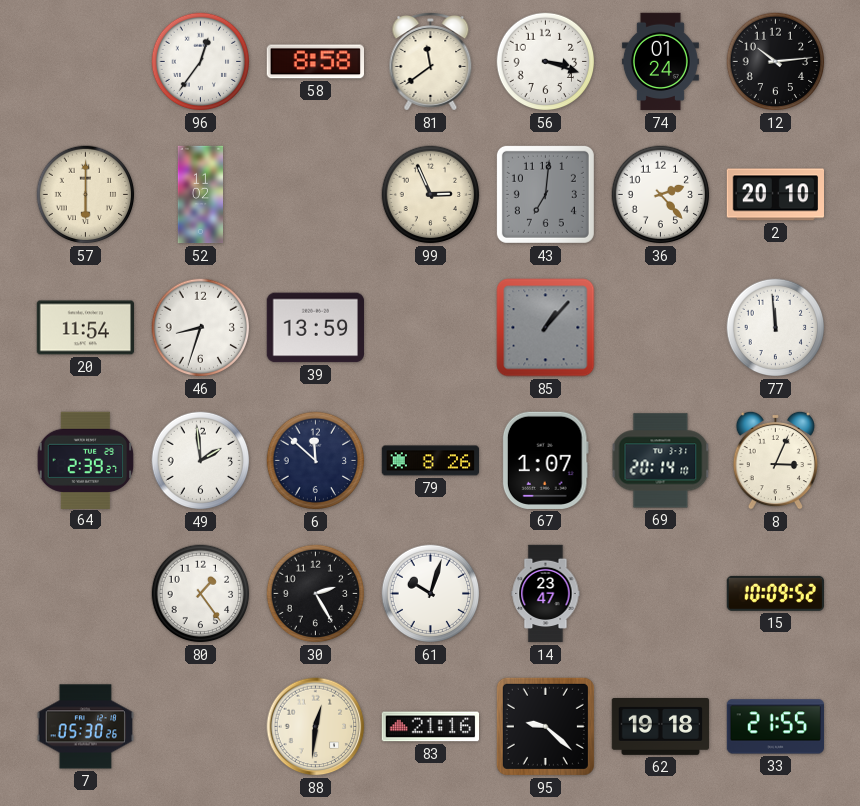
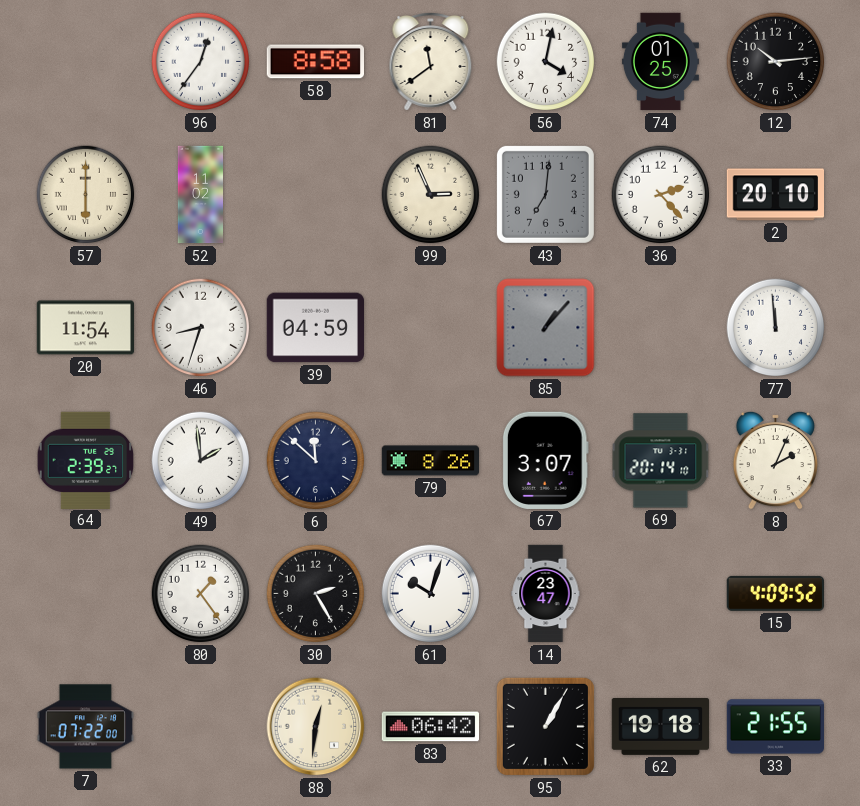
56: 3:18 -> 4:02
74: 01:24 -> 01:25
39: 13:59 -> 04:59
67: 1:07 -> 3:07
8: 3:04 -> 2:04
15: 10:09 -> 4:09
7: 05:30 -> 07:22
83: 21:16 -> 06:42
95: 9:22 -> 1:05
